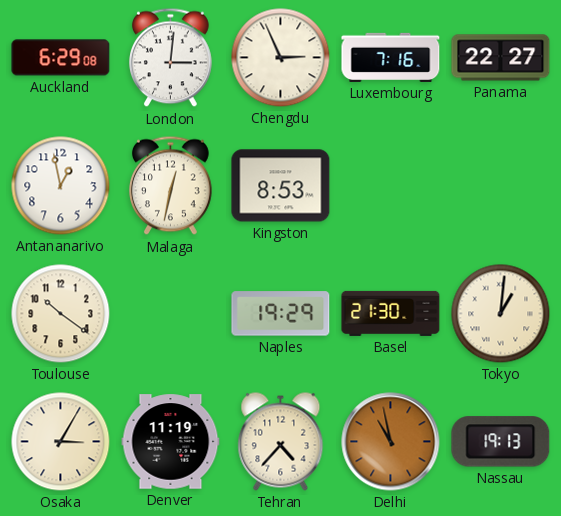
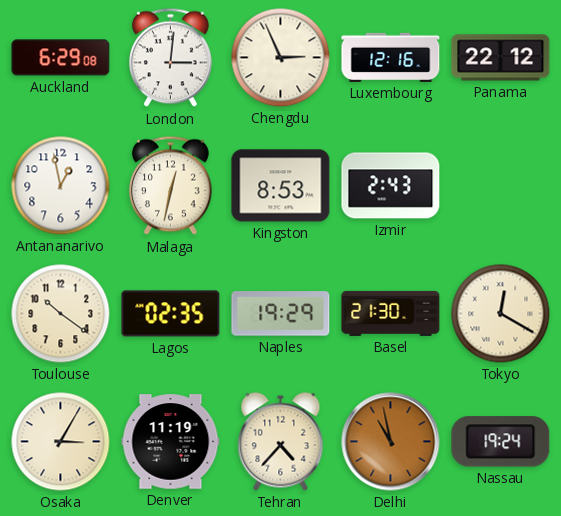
Luxembourg: 7:16 -> 12:16
Panama: 22:27 -> 22:12
Izmir: none -> 2:43
Lagos: none -> 02:35
Tokyo: 1:01 -> 12:20
Nassau: 19:13 -> 19:24
